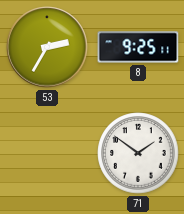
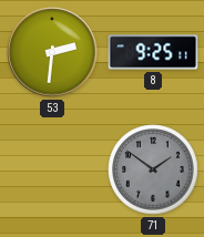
53: 2:35 -> 2:31
71 dial: white -> grey
